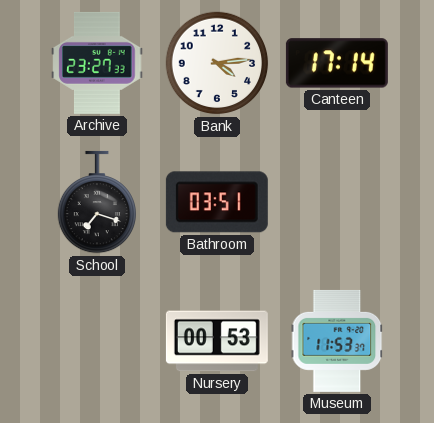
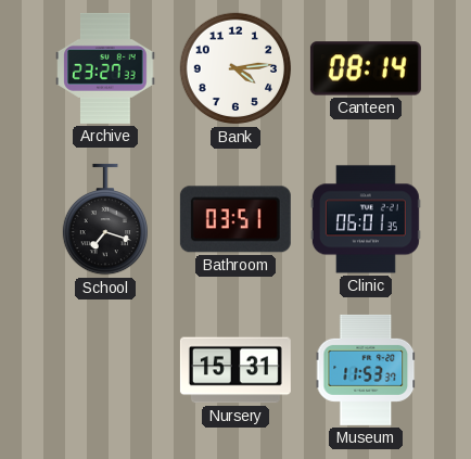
Canteen: 17:14 -> 08:14
Clinic: none -> 06:01
Nursery: 00:53 -> 15:31
